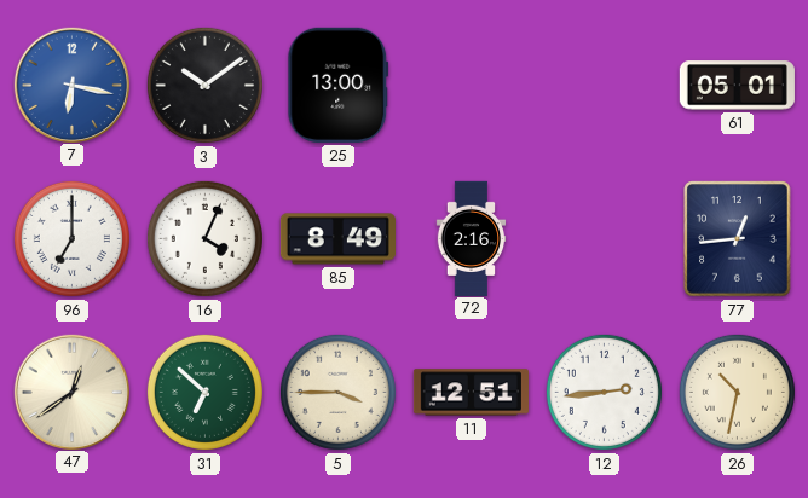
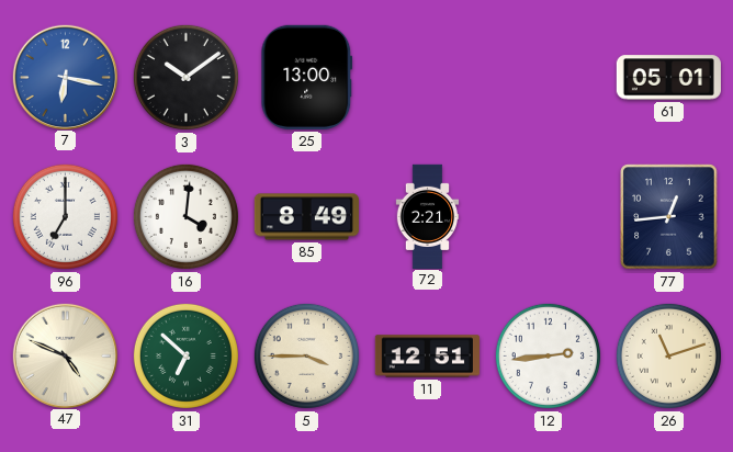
16: 4:04 -> 4:01
72: 2:16 -> 2:21
47: 12:39 -> 4:49
26: 10:32 -> 11:12
